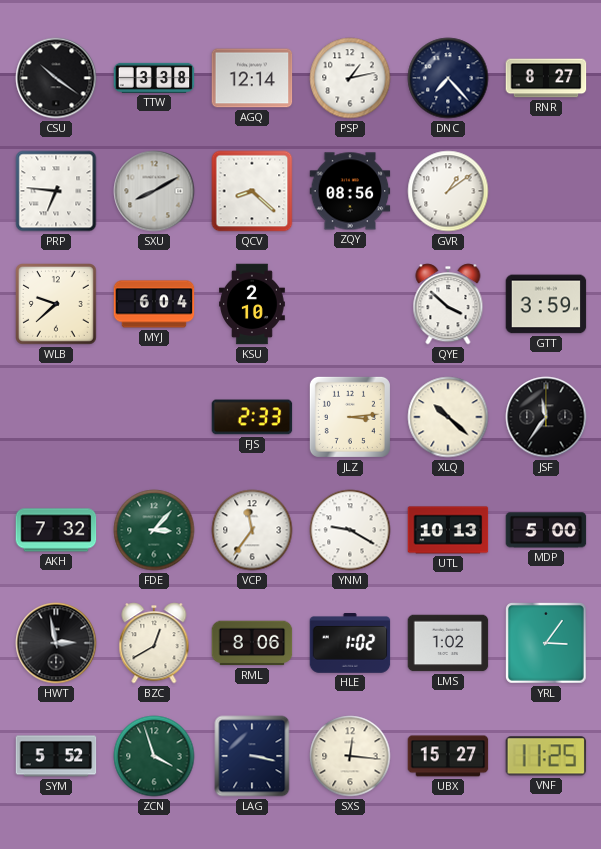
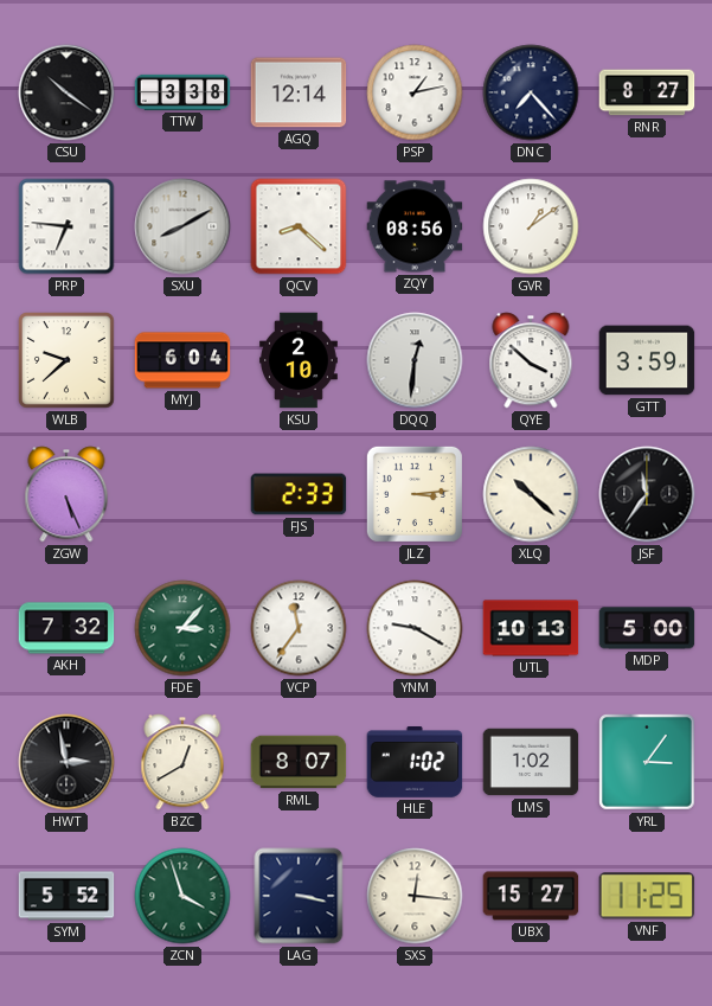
DQQ: none -> 12:31
ZGW: none -> 5:26
RML: 8:06 -> 8:07
